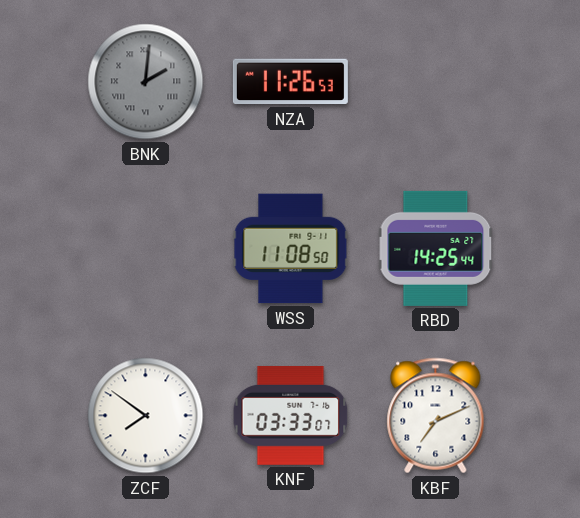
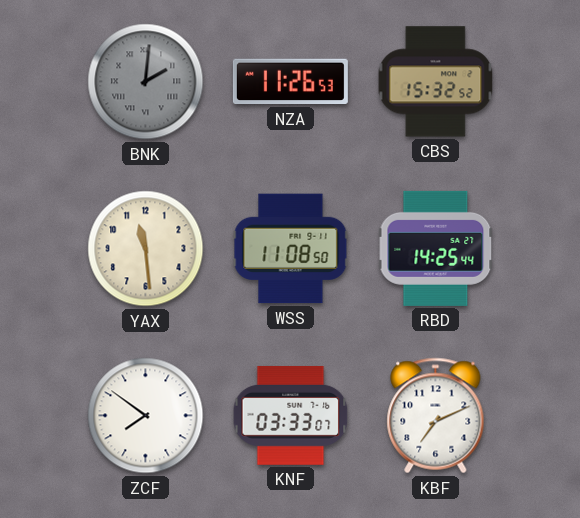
CBS: none -> 15:32
YAX: none -> 11:29
